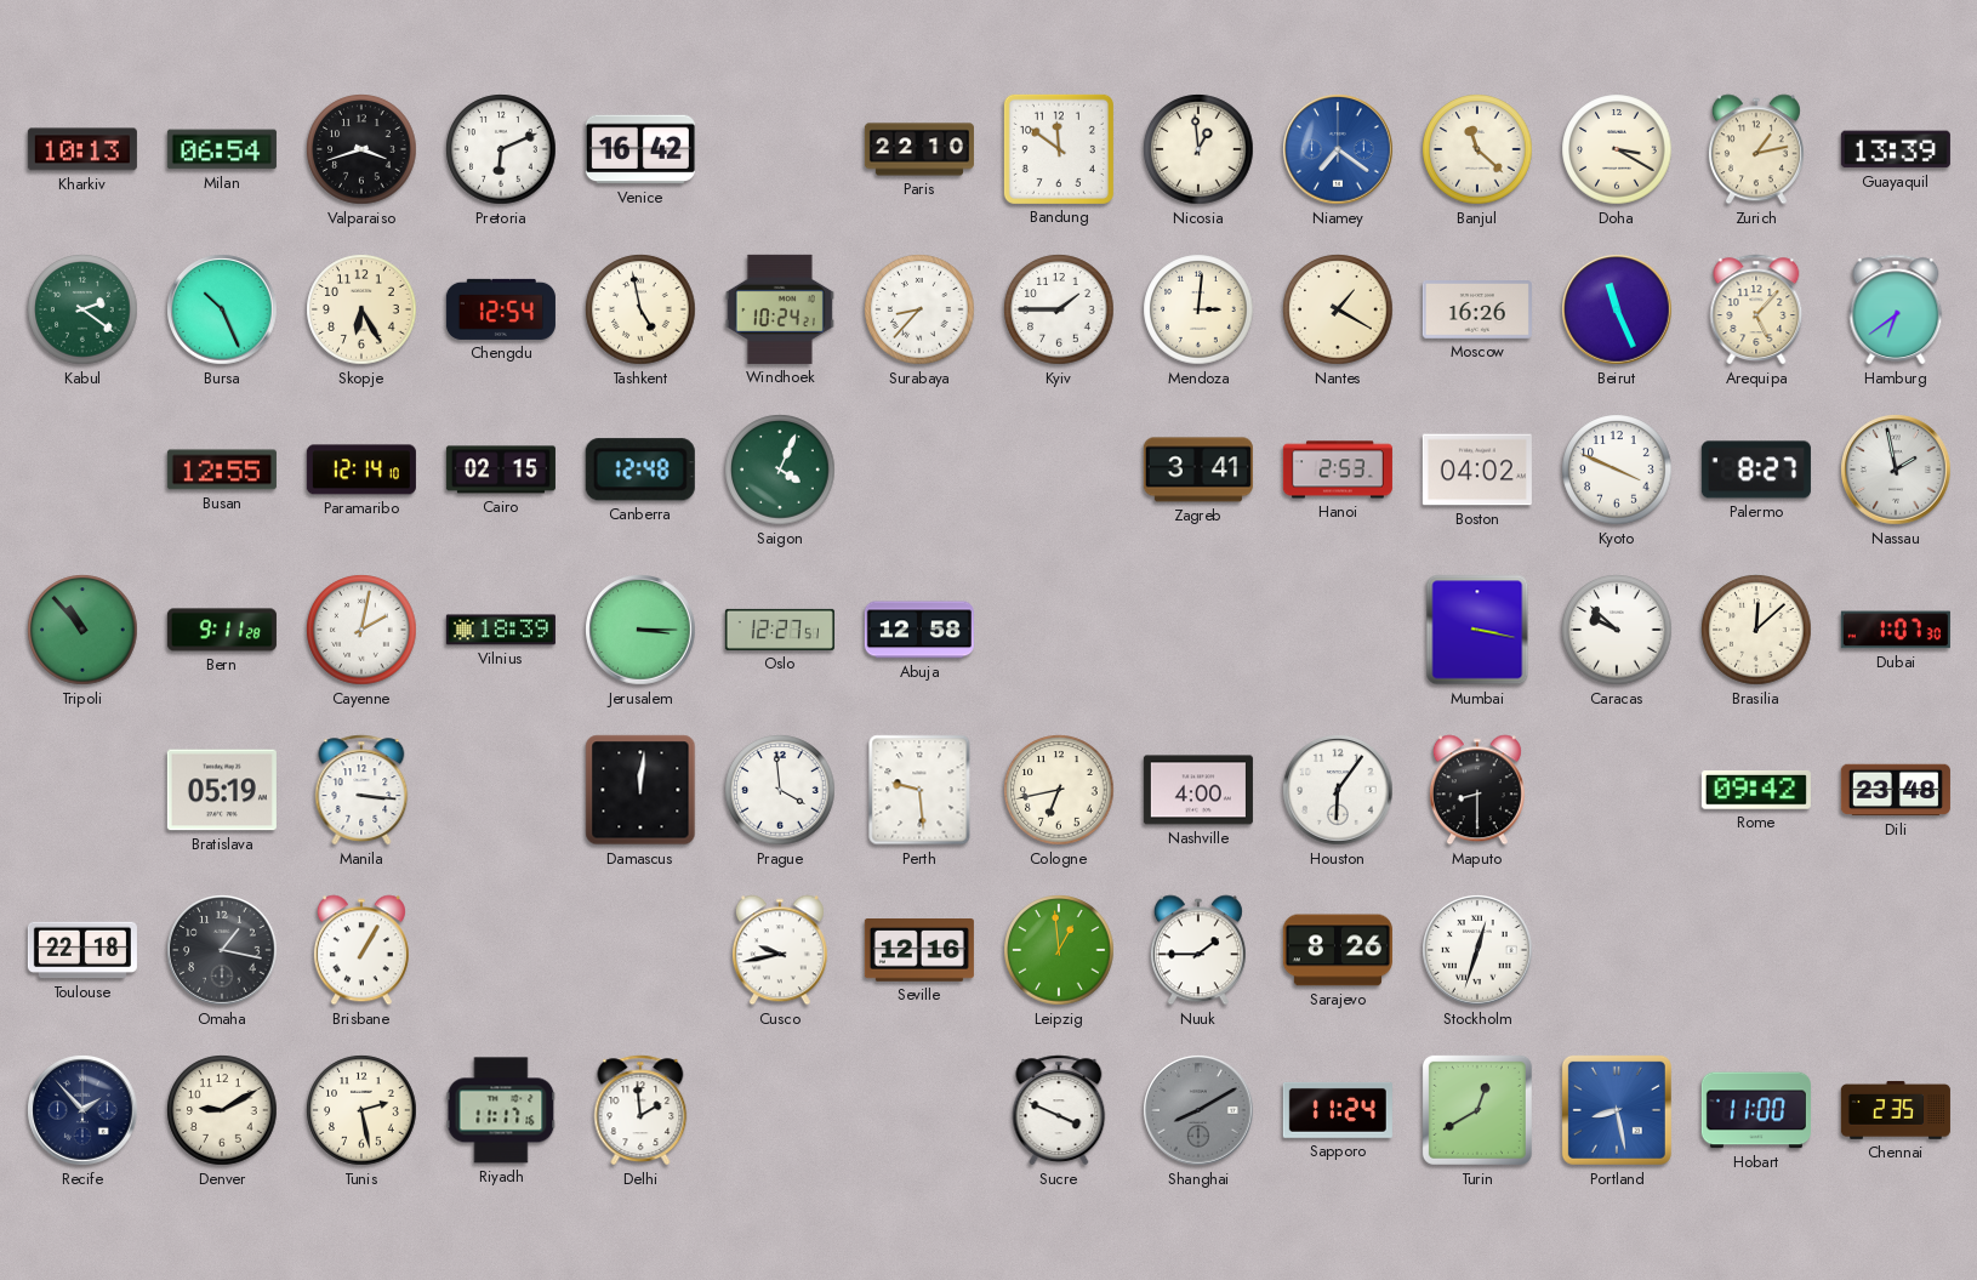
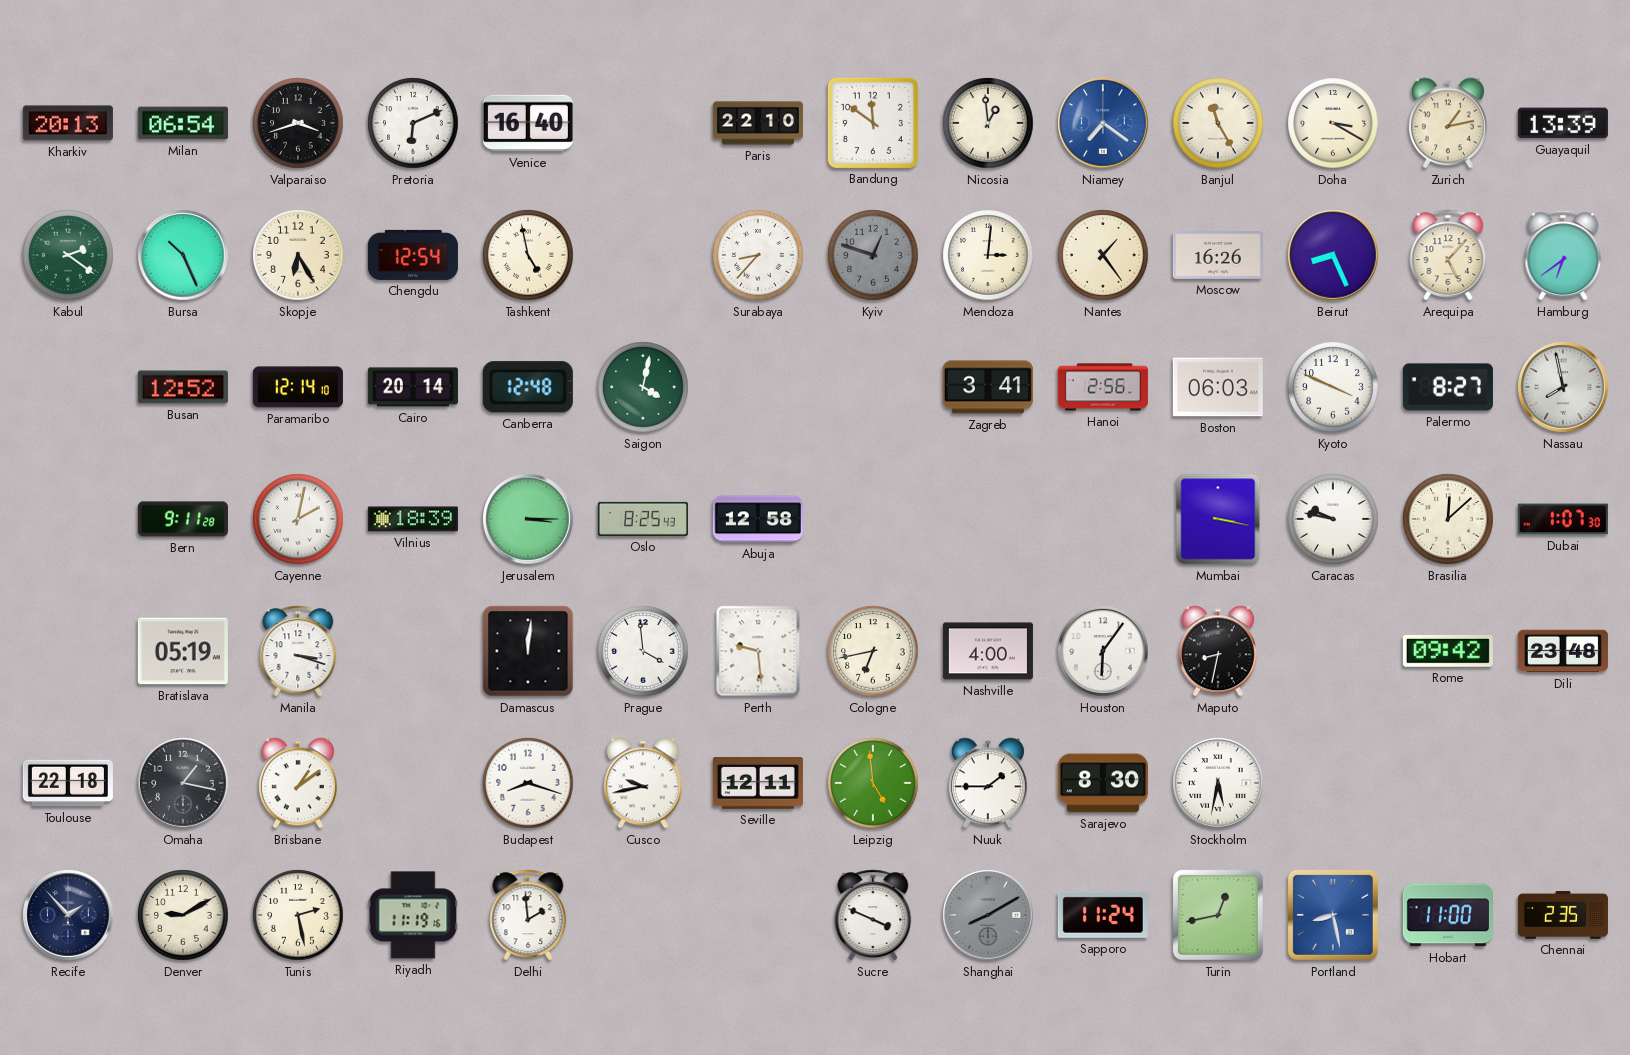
Kharkiv: 10:13 -> 20:13
Venice: 16:42 -> 16:40
Banjul: 11:22 -> 11:25
Windhoek: 10:24 -> none
Kyiv: 1:45 -> 12:48
Kyiv dial: white -> grey
Nantes: 1:20 -> 1:24
Beirut: 11:26 -> 8:26
Busan: 12:55 -> 12:52
Cairo: 02:15 -> 20:14
Saigon: 4:04 -> 4:02
Hanoi: 2:53 -> 2:56
Boston: 04:02 -> 06:03
Nassau: 1:58 -> 7:58
Tripoli: 10:53 -> none
Oslo: 12:27 -> 8:25
Caracas: 9:52 -> 9:47
Manila: 3:16 -> 3:18
Maputo: 8:30 -> 8:32
Brisbane: 1:05 -> 1:09
Budapest: none -> 8:18
Seville: 12:16 -> 12:11
Leipzig: 12:59 -> 4:59
Sarajevo: 8:26 -> 8:30
Stockholm: 12:33 -> 5:32
Riyadh: 11:17 -> 11:19
Turin: 12:40 -> 12:43
